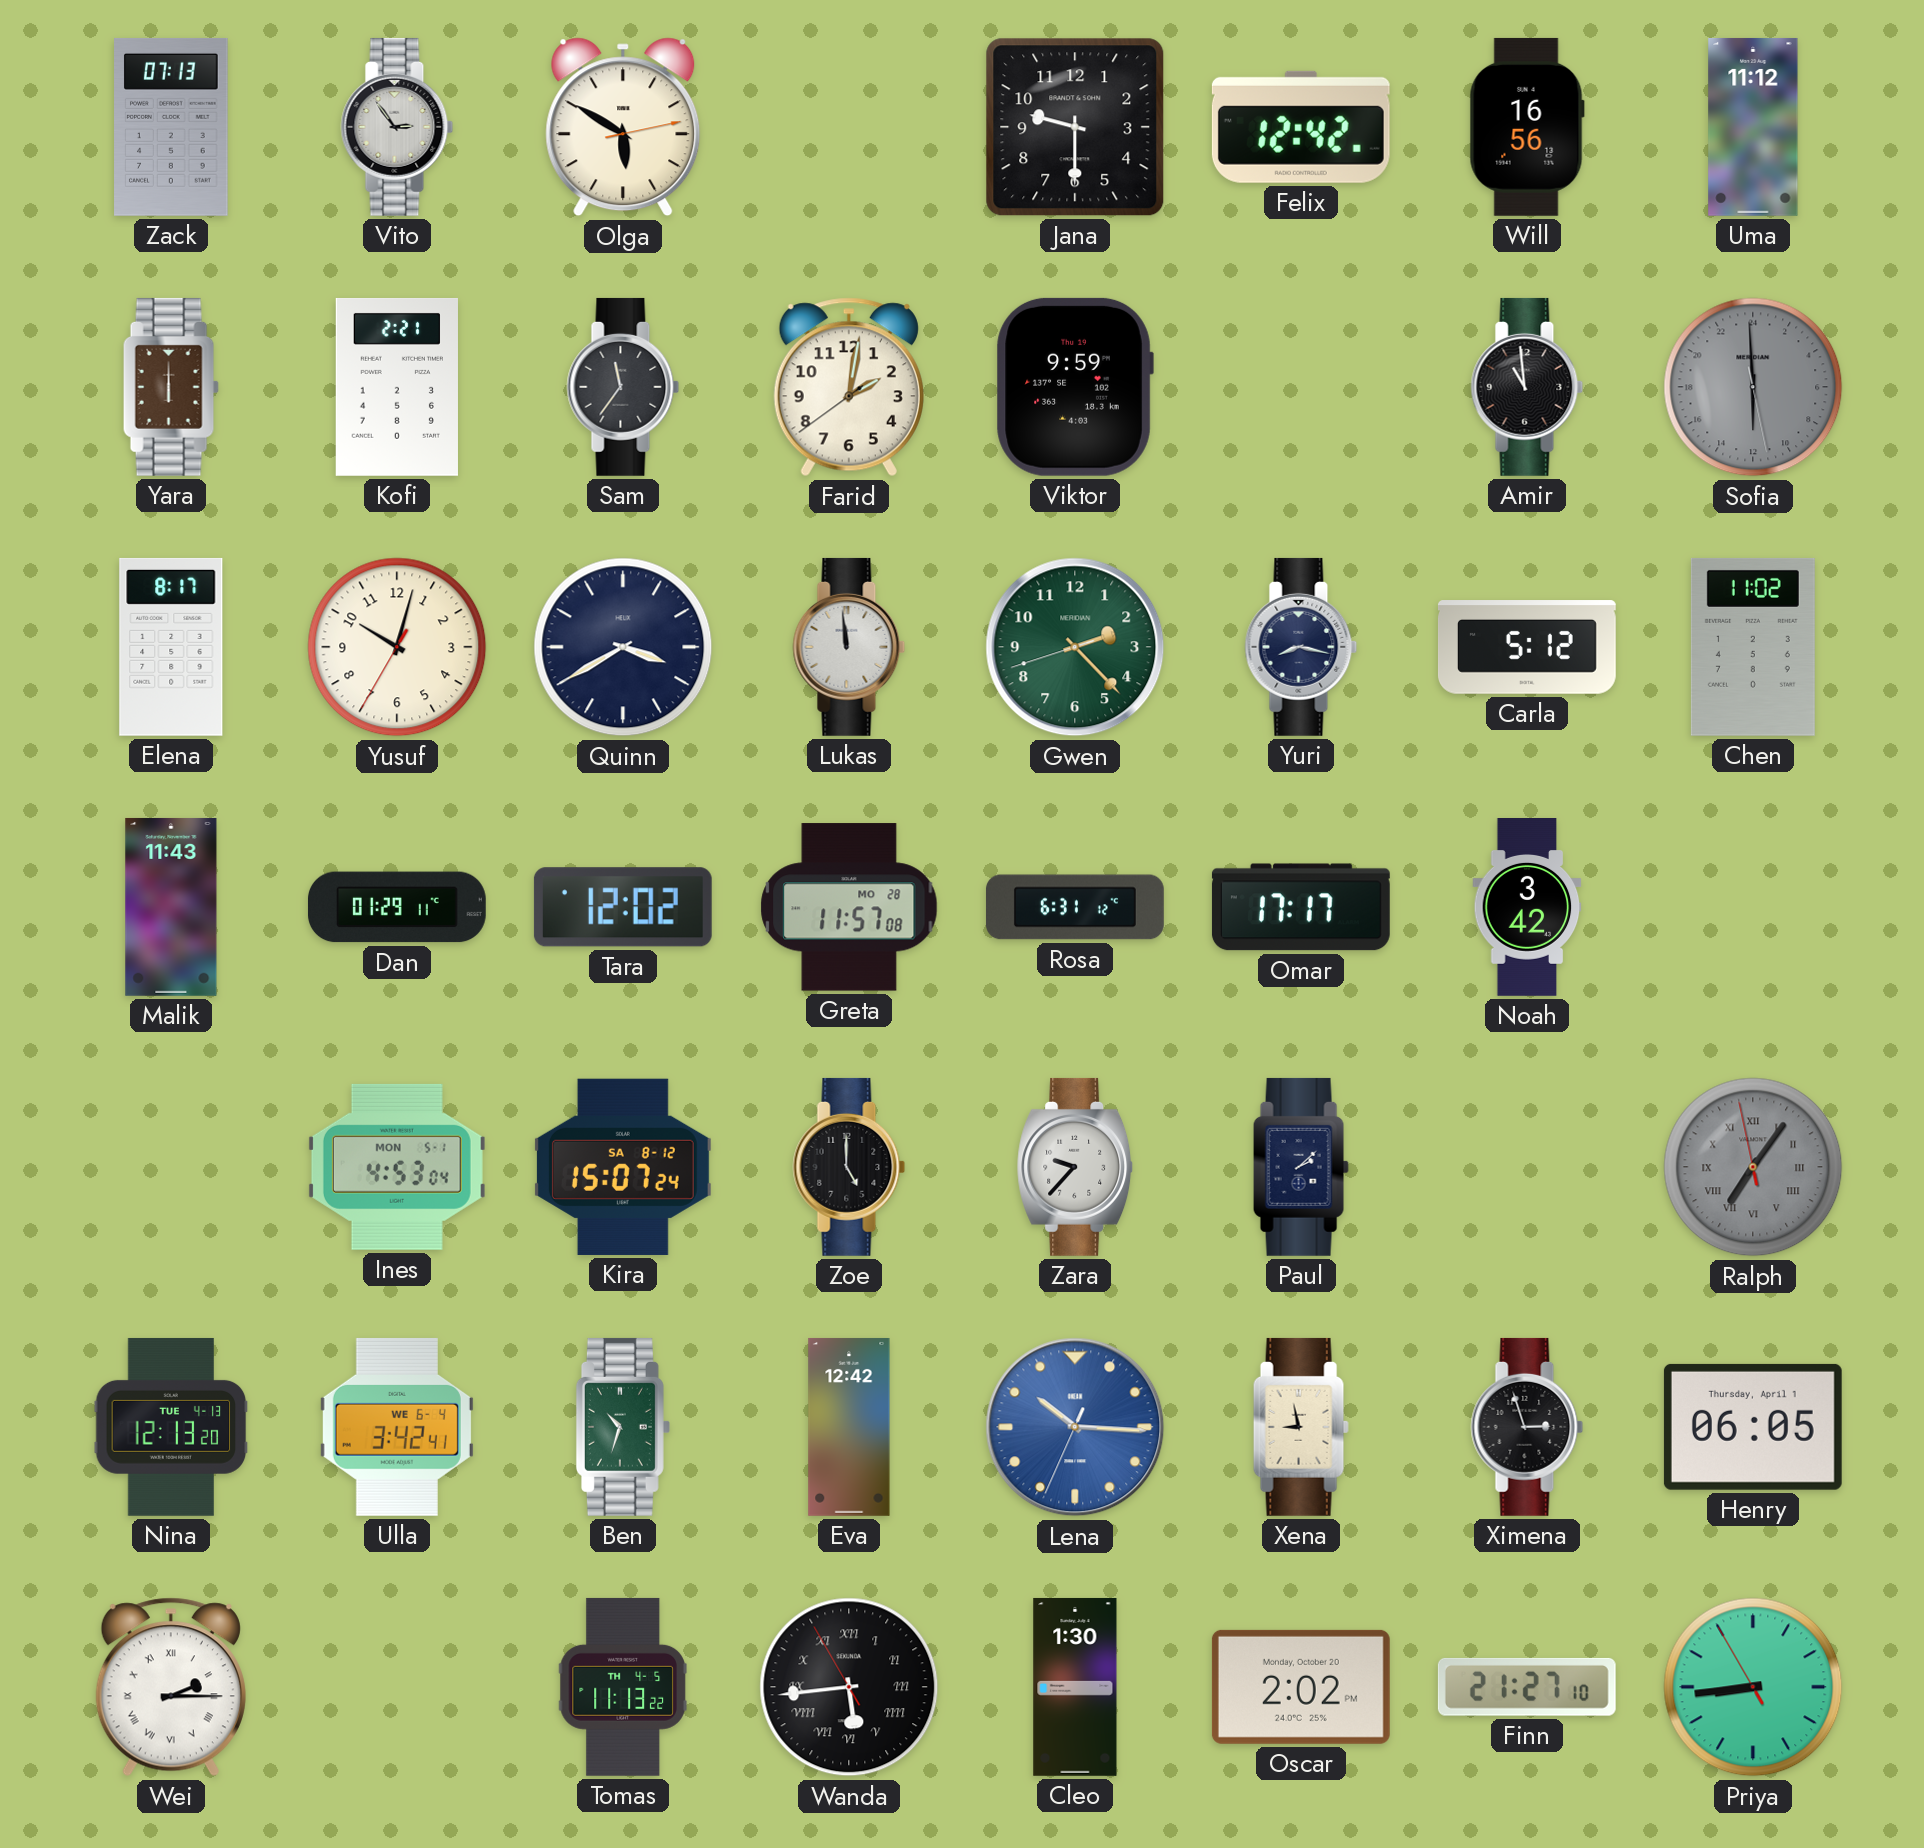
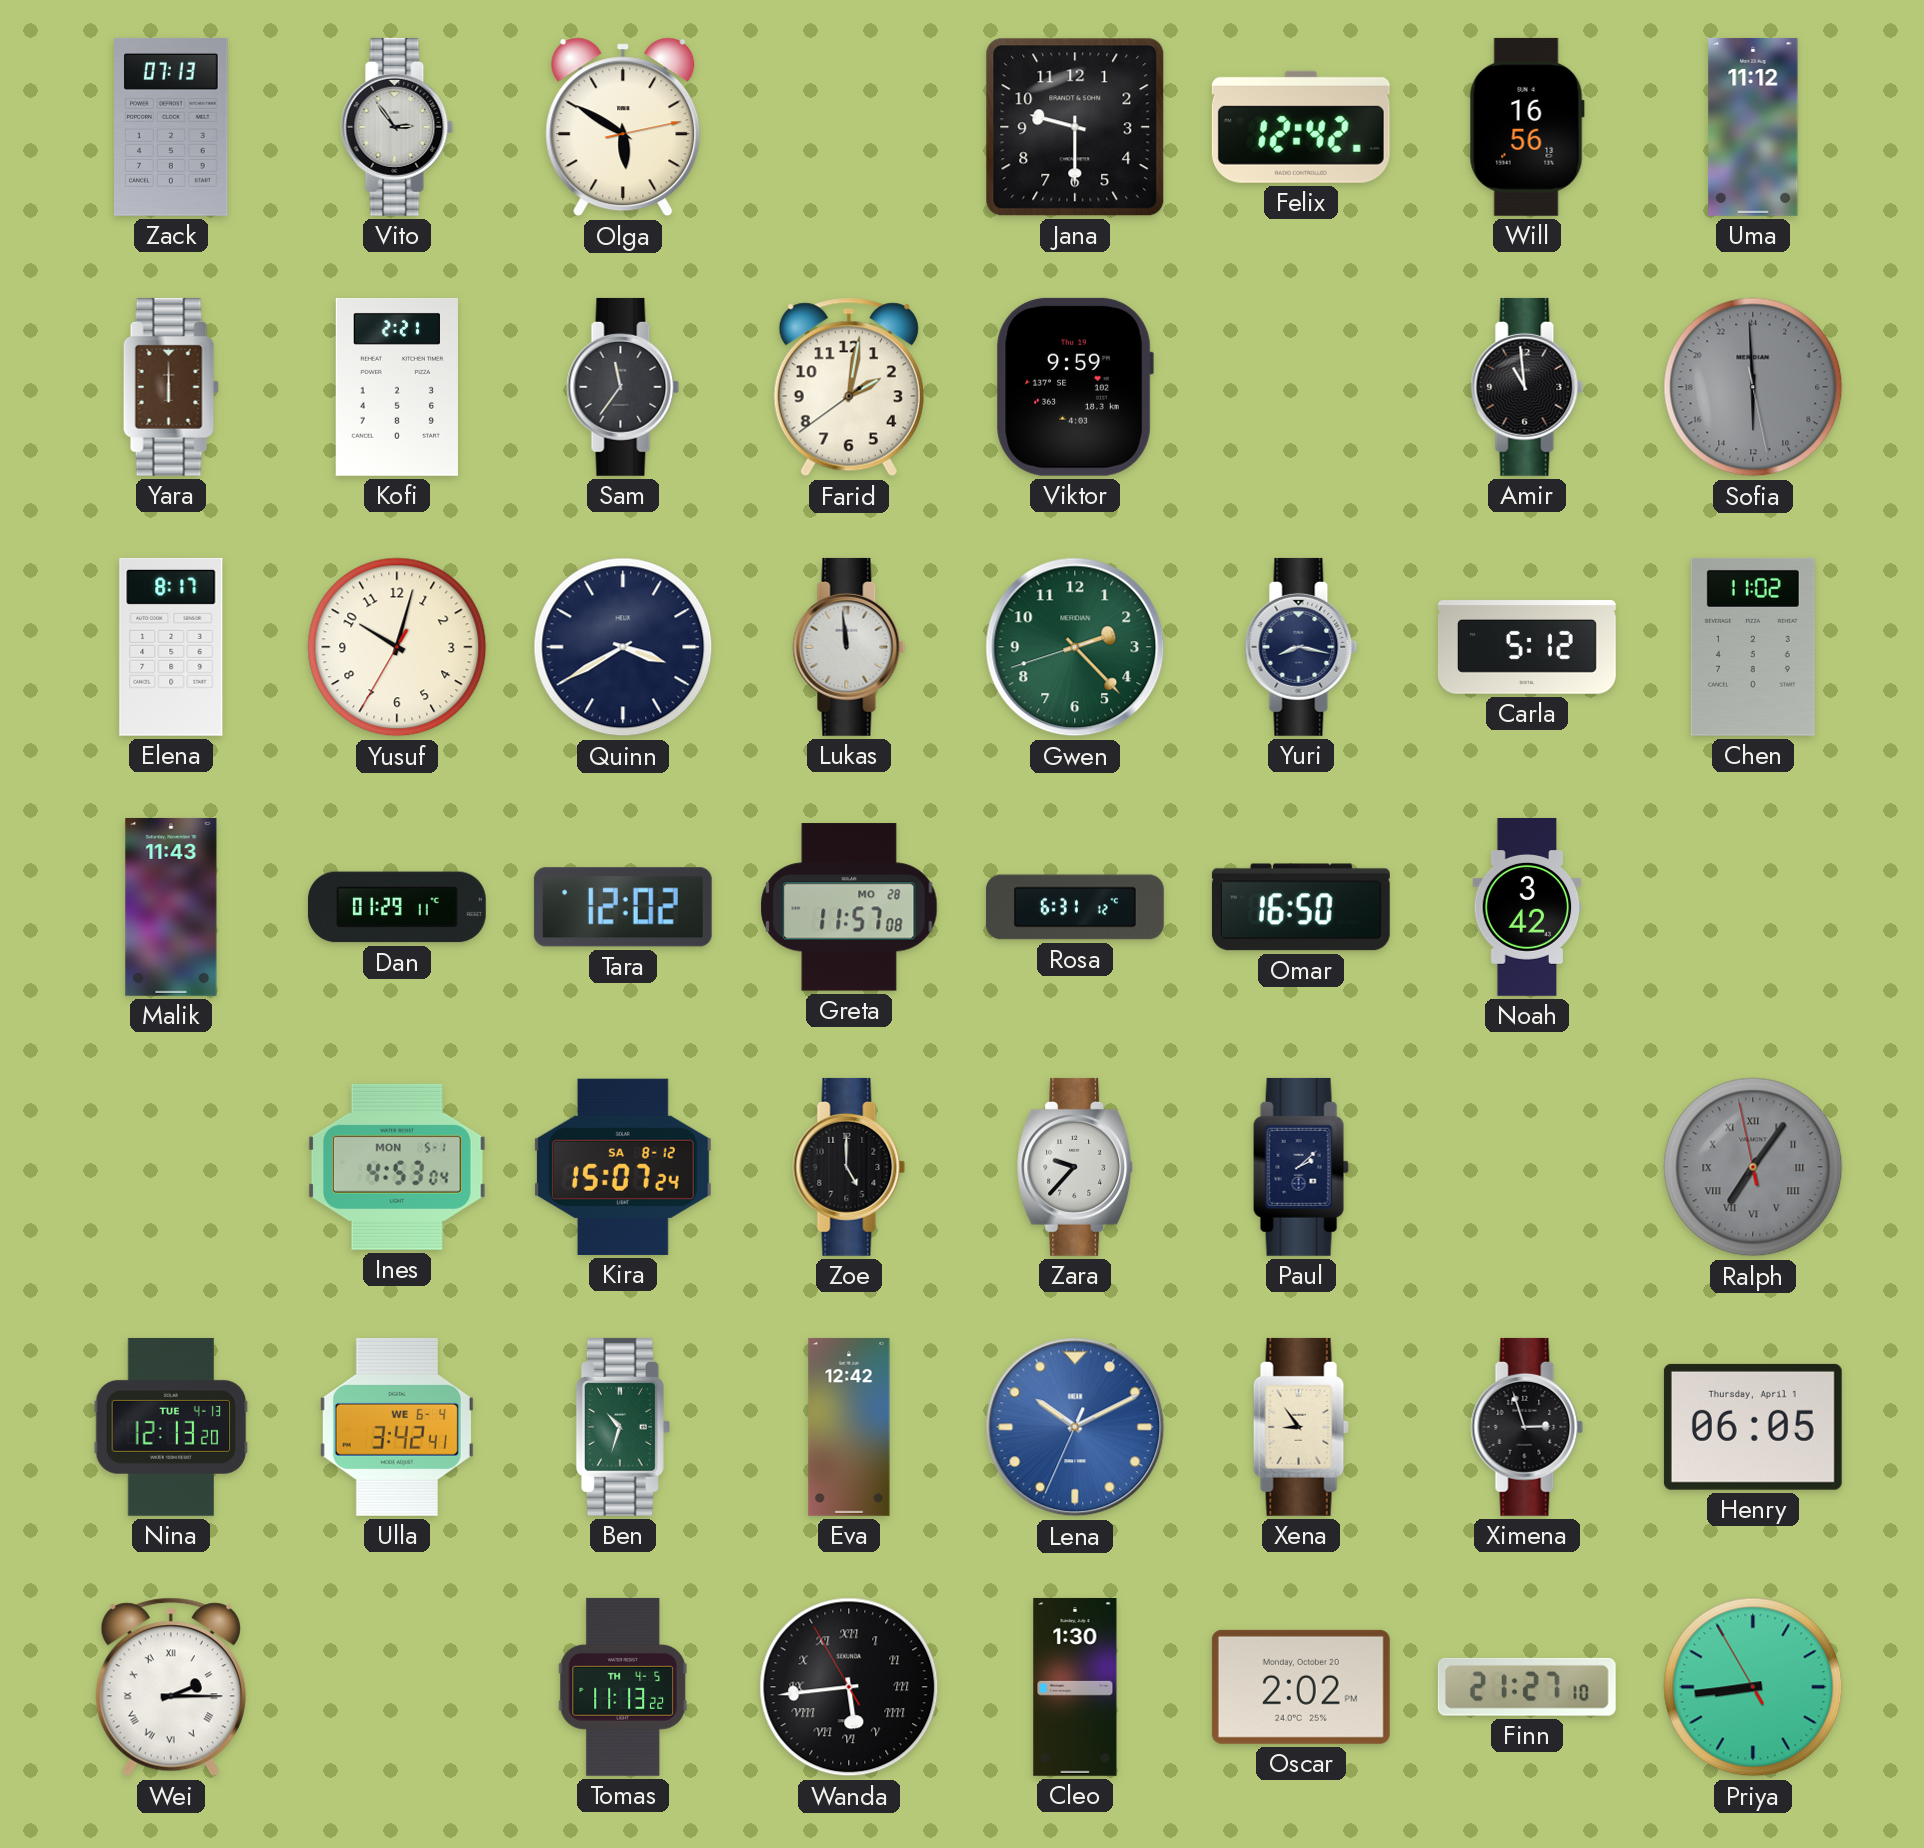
Omar: 17:17 -> 16:50
Lena: 10:15 -> 10:10
Xena: 8:58 -> 8:54
